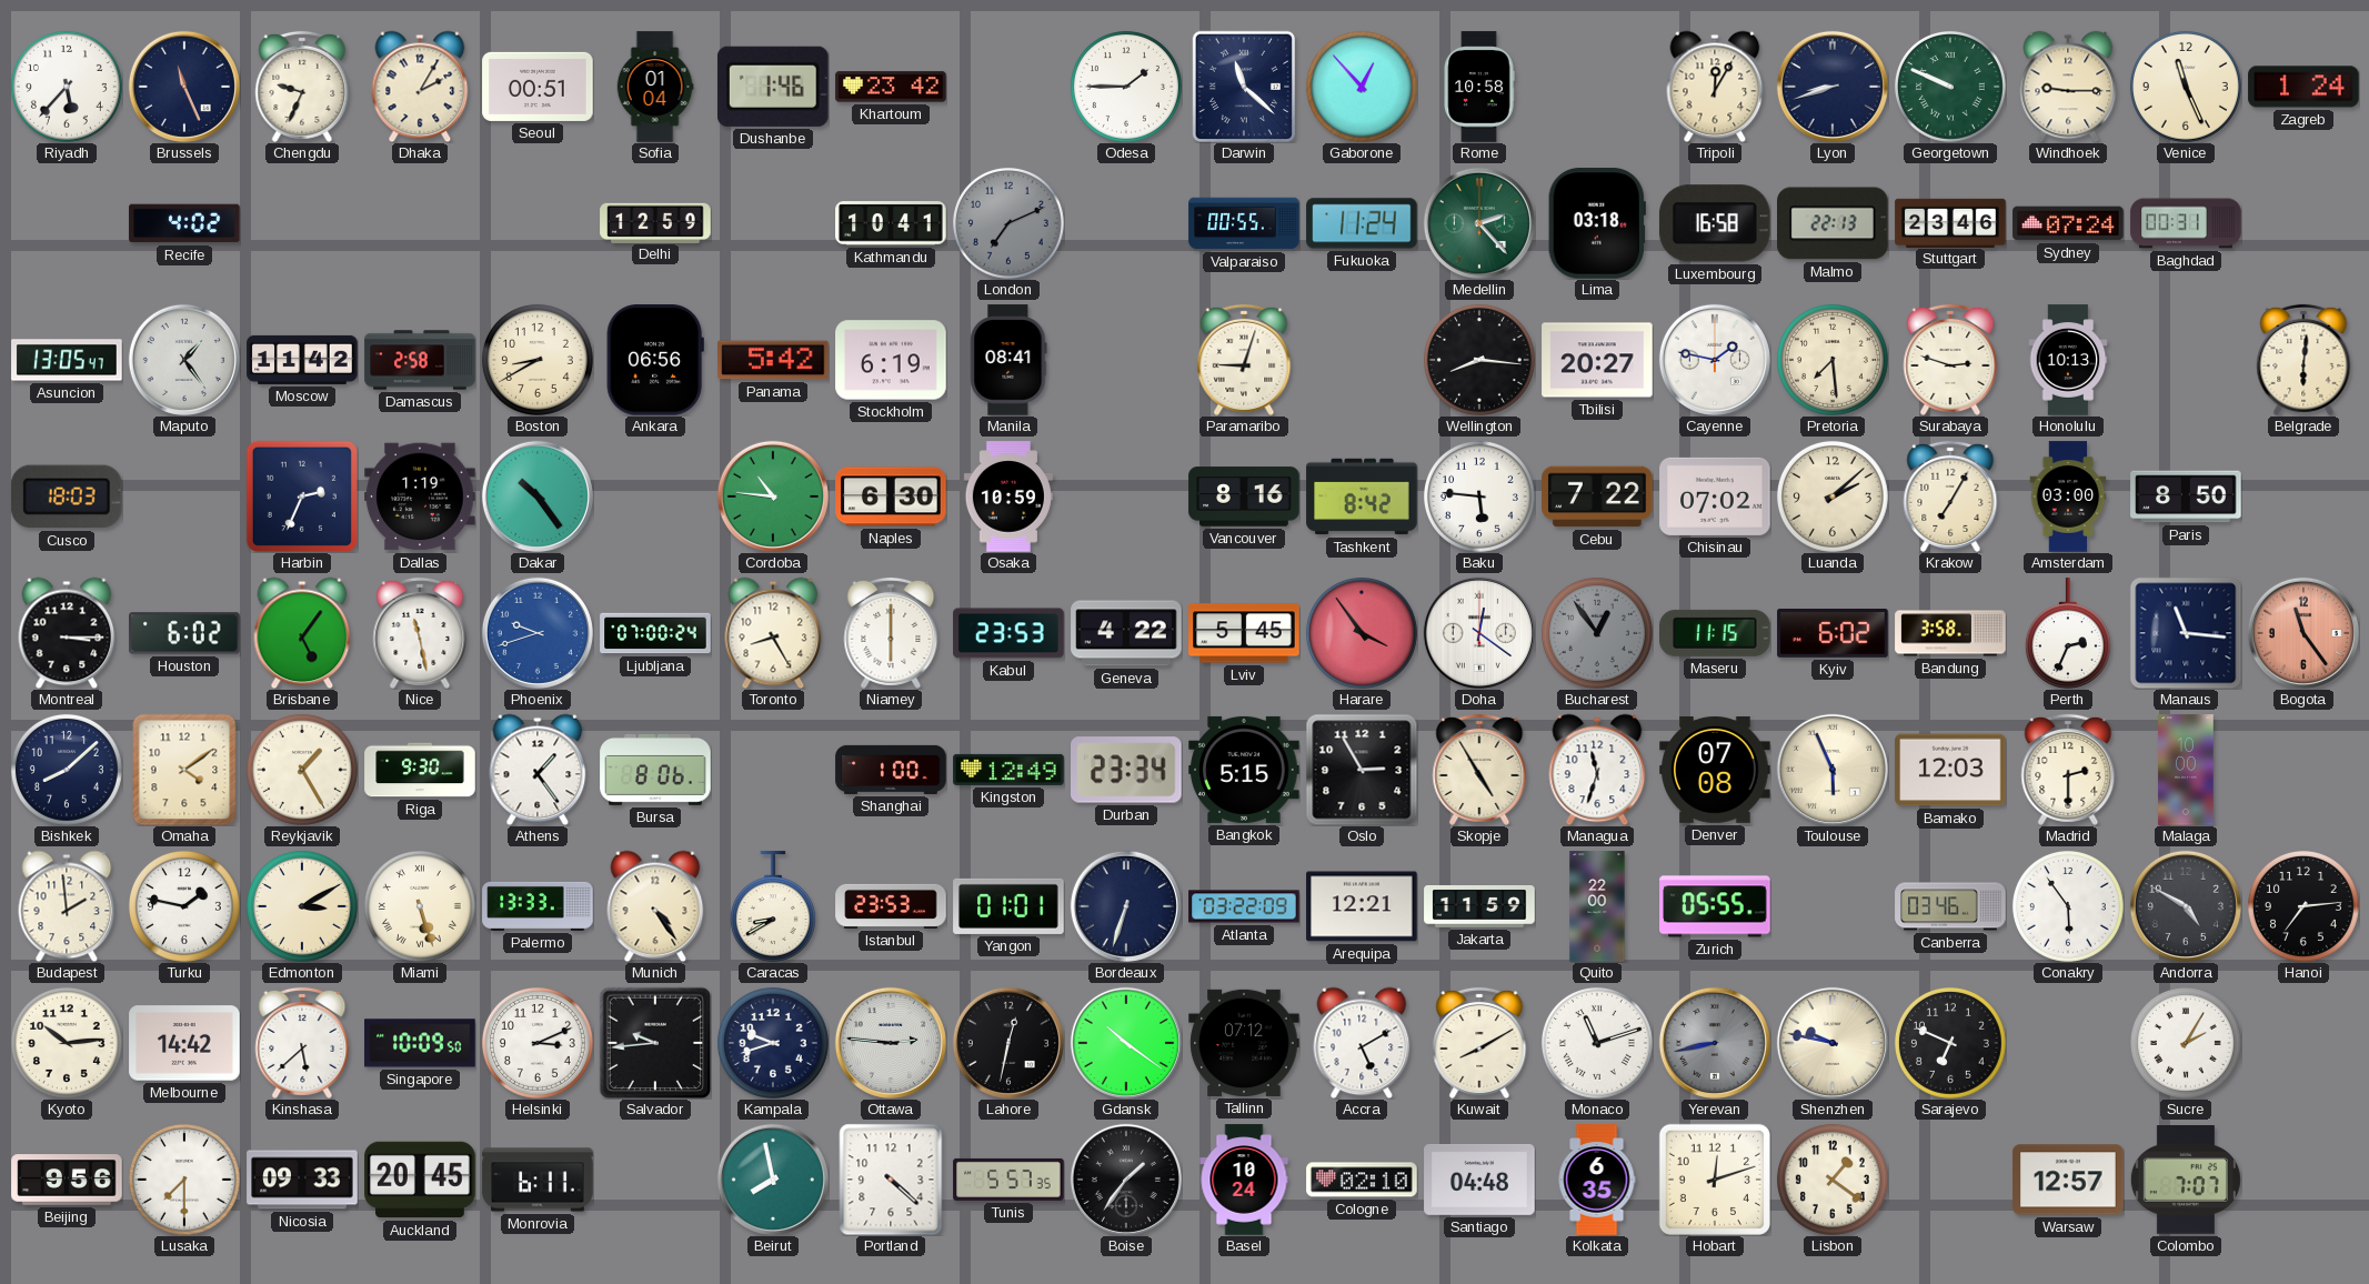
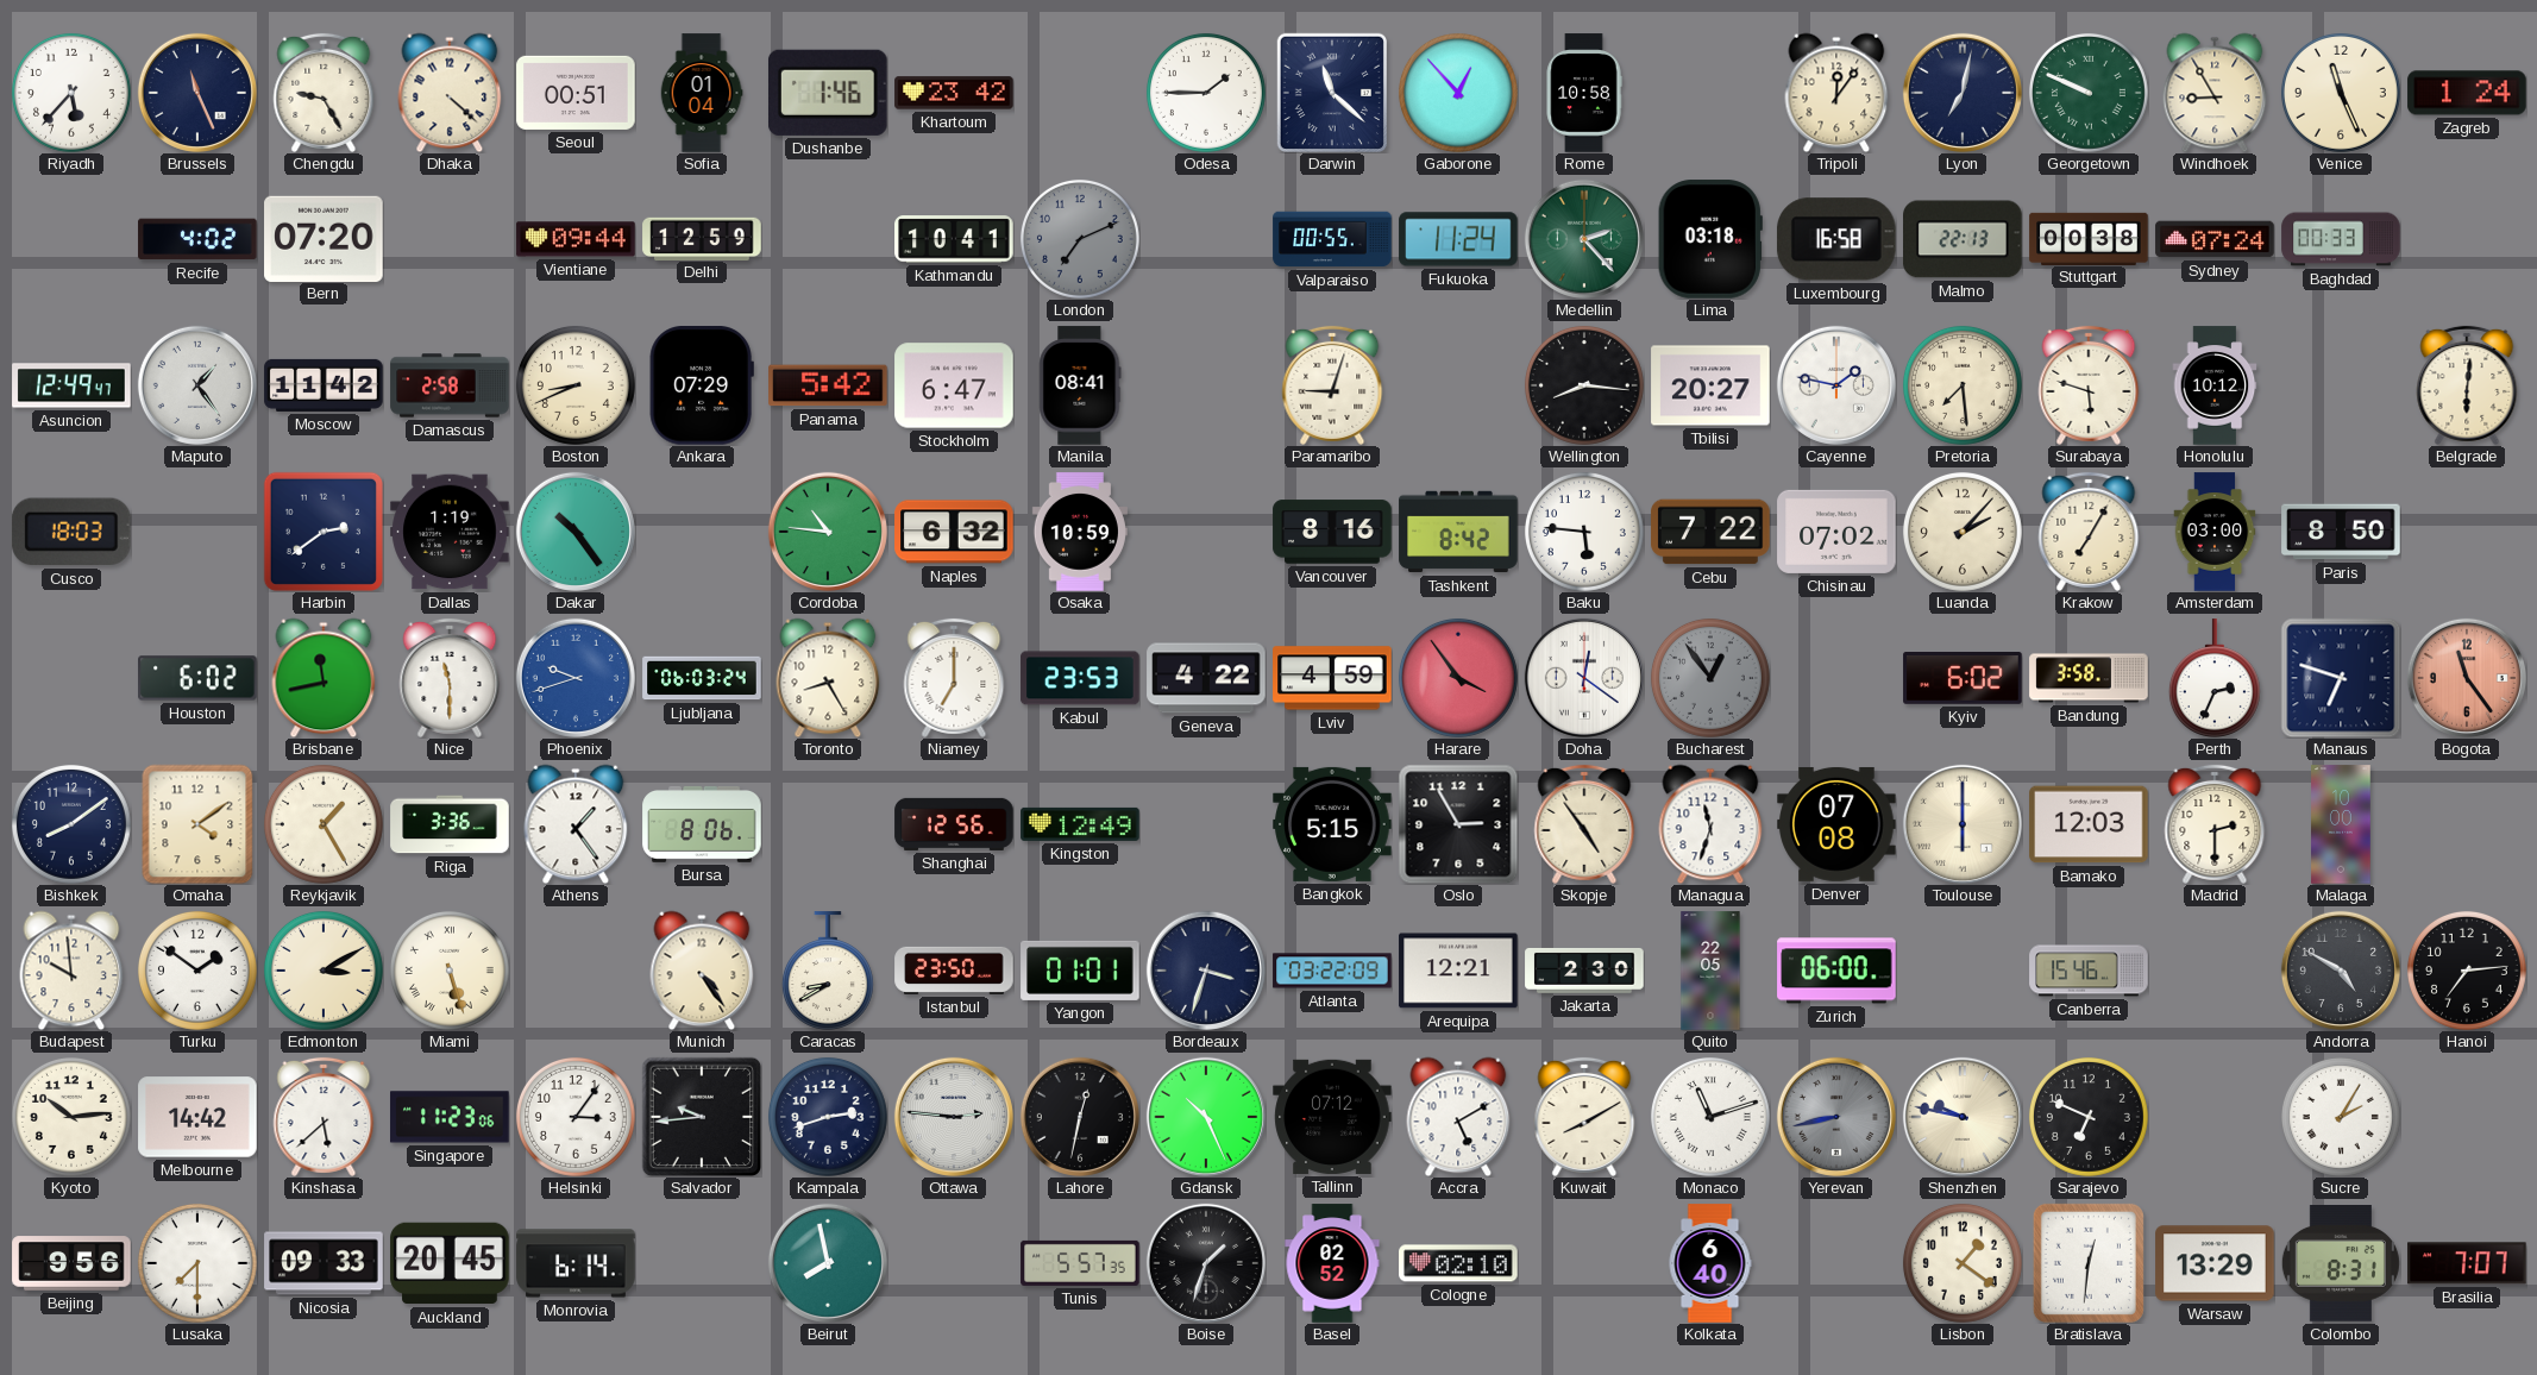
Chengdu: 9:34 -> 9:25
Dhaka: 2:05 -> 4:22
Tripoli: 12:05 -> 12:06
Lyon: 8:42 -> 7:02
Windhoek: 9:15 -> 8:55
Bern: none -> 07:20
Vientiane: none -> 09:44
Stuttgart: 23:46 -> 00:38
Baghdad: 00:31 -> 00:33
Asuncion: 13:05 -> 12:49
Boston: 8:40 -> 8:41
Ankara: 06:56 -> 07:29
Stockholm: 6:19 -> 6:47
Surabaya: 2:48 -> 5:48
Honolulu: 10:13 -> 10:12
Harbin: 2:34 -> 2:39
Naples: 6:30 -> 6:32
Luanda: 2:08 -> 2:07
Montreal: 3:15 -> none
Brisbane: 5:06 -> 11:43
Nice: 11:28 -> 11:30
Ljubljana: 07:00 -> 06:03
Niamey: 6:00 -> 7:00
Lviv: 5:45 -> 4:59
Maseru: 11:15 -> none
Manaus: 11:16 -> 6:48
Bishkek: 8:08 -> 8:09
Riga: 9:30 -> 3:36
Shanghai: 1:00 -> 12:56
Durban: 23:34 -> none
Skopje: 4:55 -> 4:54
Toulouse: 5:56 -> 6:00
Budapest: 1:59 -> 9:59
Turku: 1:47 -> 1:51
Palermo: 13:33 -> none
Istanbul: 23:53 -> 23:50
Bordeaux: 6:33 -> 3:33
Jakarta: 11:59 -> 2:30
Quito: 22:00 -> 22:05
Zurich: 05:55 -> 06:00
Canberra: 03:46 -> 15:46
Conakry: 5:54 -> none
Singapore: 10:09 -> 11:23
Helsinki: 3:11 -> 3:06
Kampala: 9:42 -> 2:42
Gdansk: 10:21 -> 10:26
Monrovia: 6:11 -> 6:14
Portland: 4:22 -> none
Boise: 1:36 -> 1:33
Basel: 10:24 -> 02:52
Santiago: 04:48 -> none
Kolkata: 6:35 -> 6:40
Hobart: 12:12 -> none
Bratislava: none -> 12:31
Warsaw: 12:57 -> 13:29
Colombo: 7:07 -> 8:31
Brasilia: none -> 7:07
